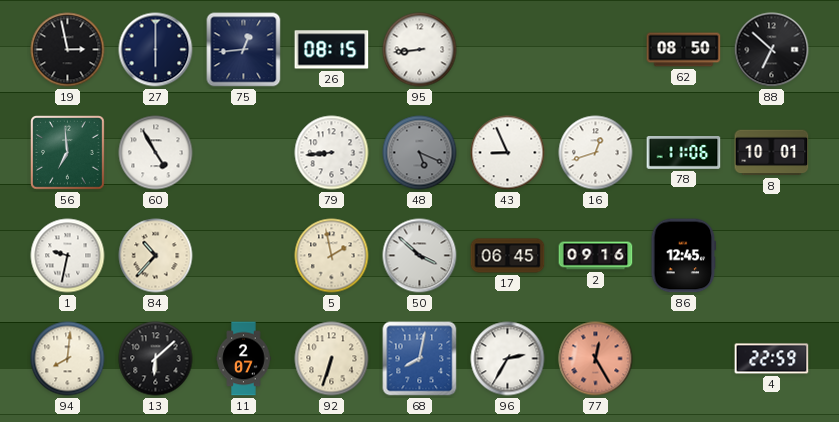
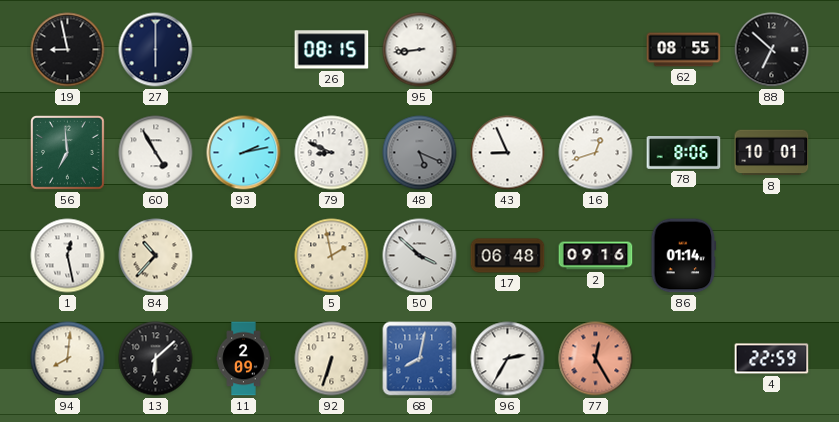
19: 2:58 -> 8:58
75: 12:44 -> none
62: 08:50 -> 08:55
93: none -> 2:13
79: 8:44 -> 8:49
78: 11:06 -> 8:06
1: 9:32 -> 12:28
17: 06:45 -> 06:48
86: 12:45 -> 01:14
11: 2:07 -> 2:09
